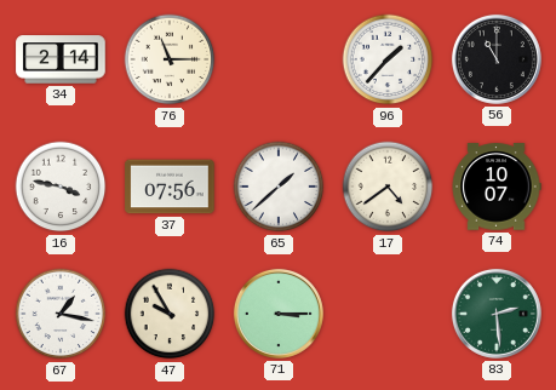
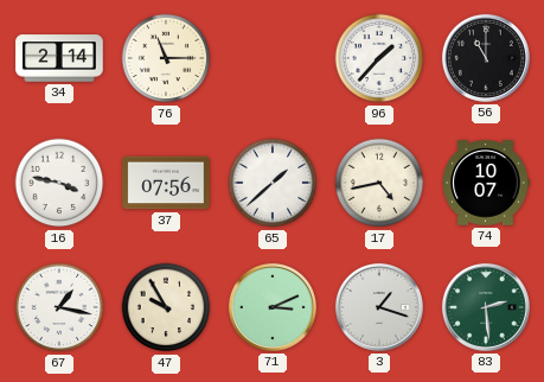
17: 4:39 -> 4:43
71: 3:15 -> 3:11
3: none -> 1:18
